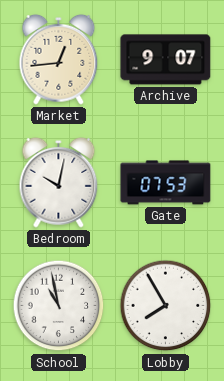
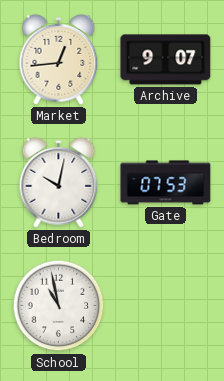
Lobby: 7:55 -> none
